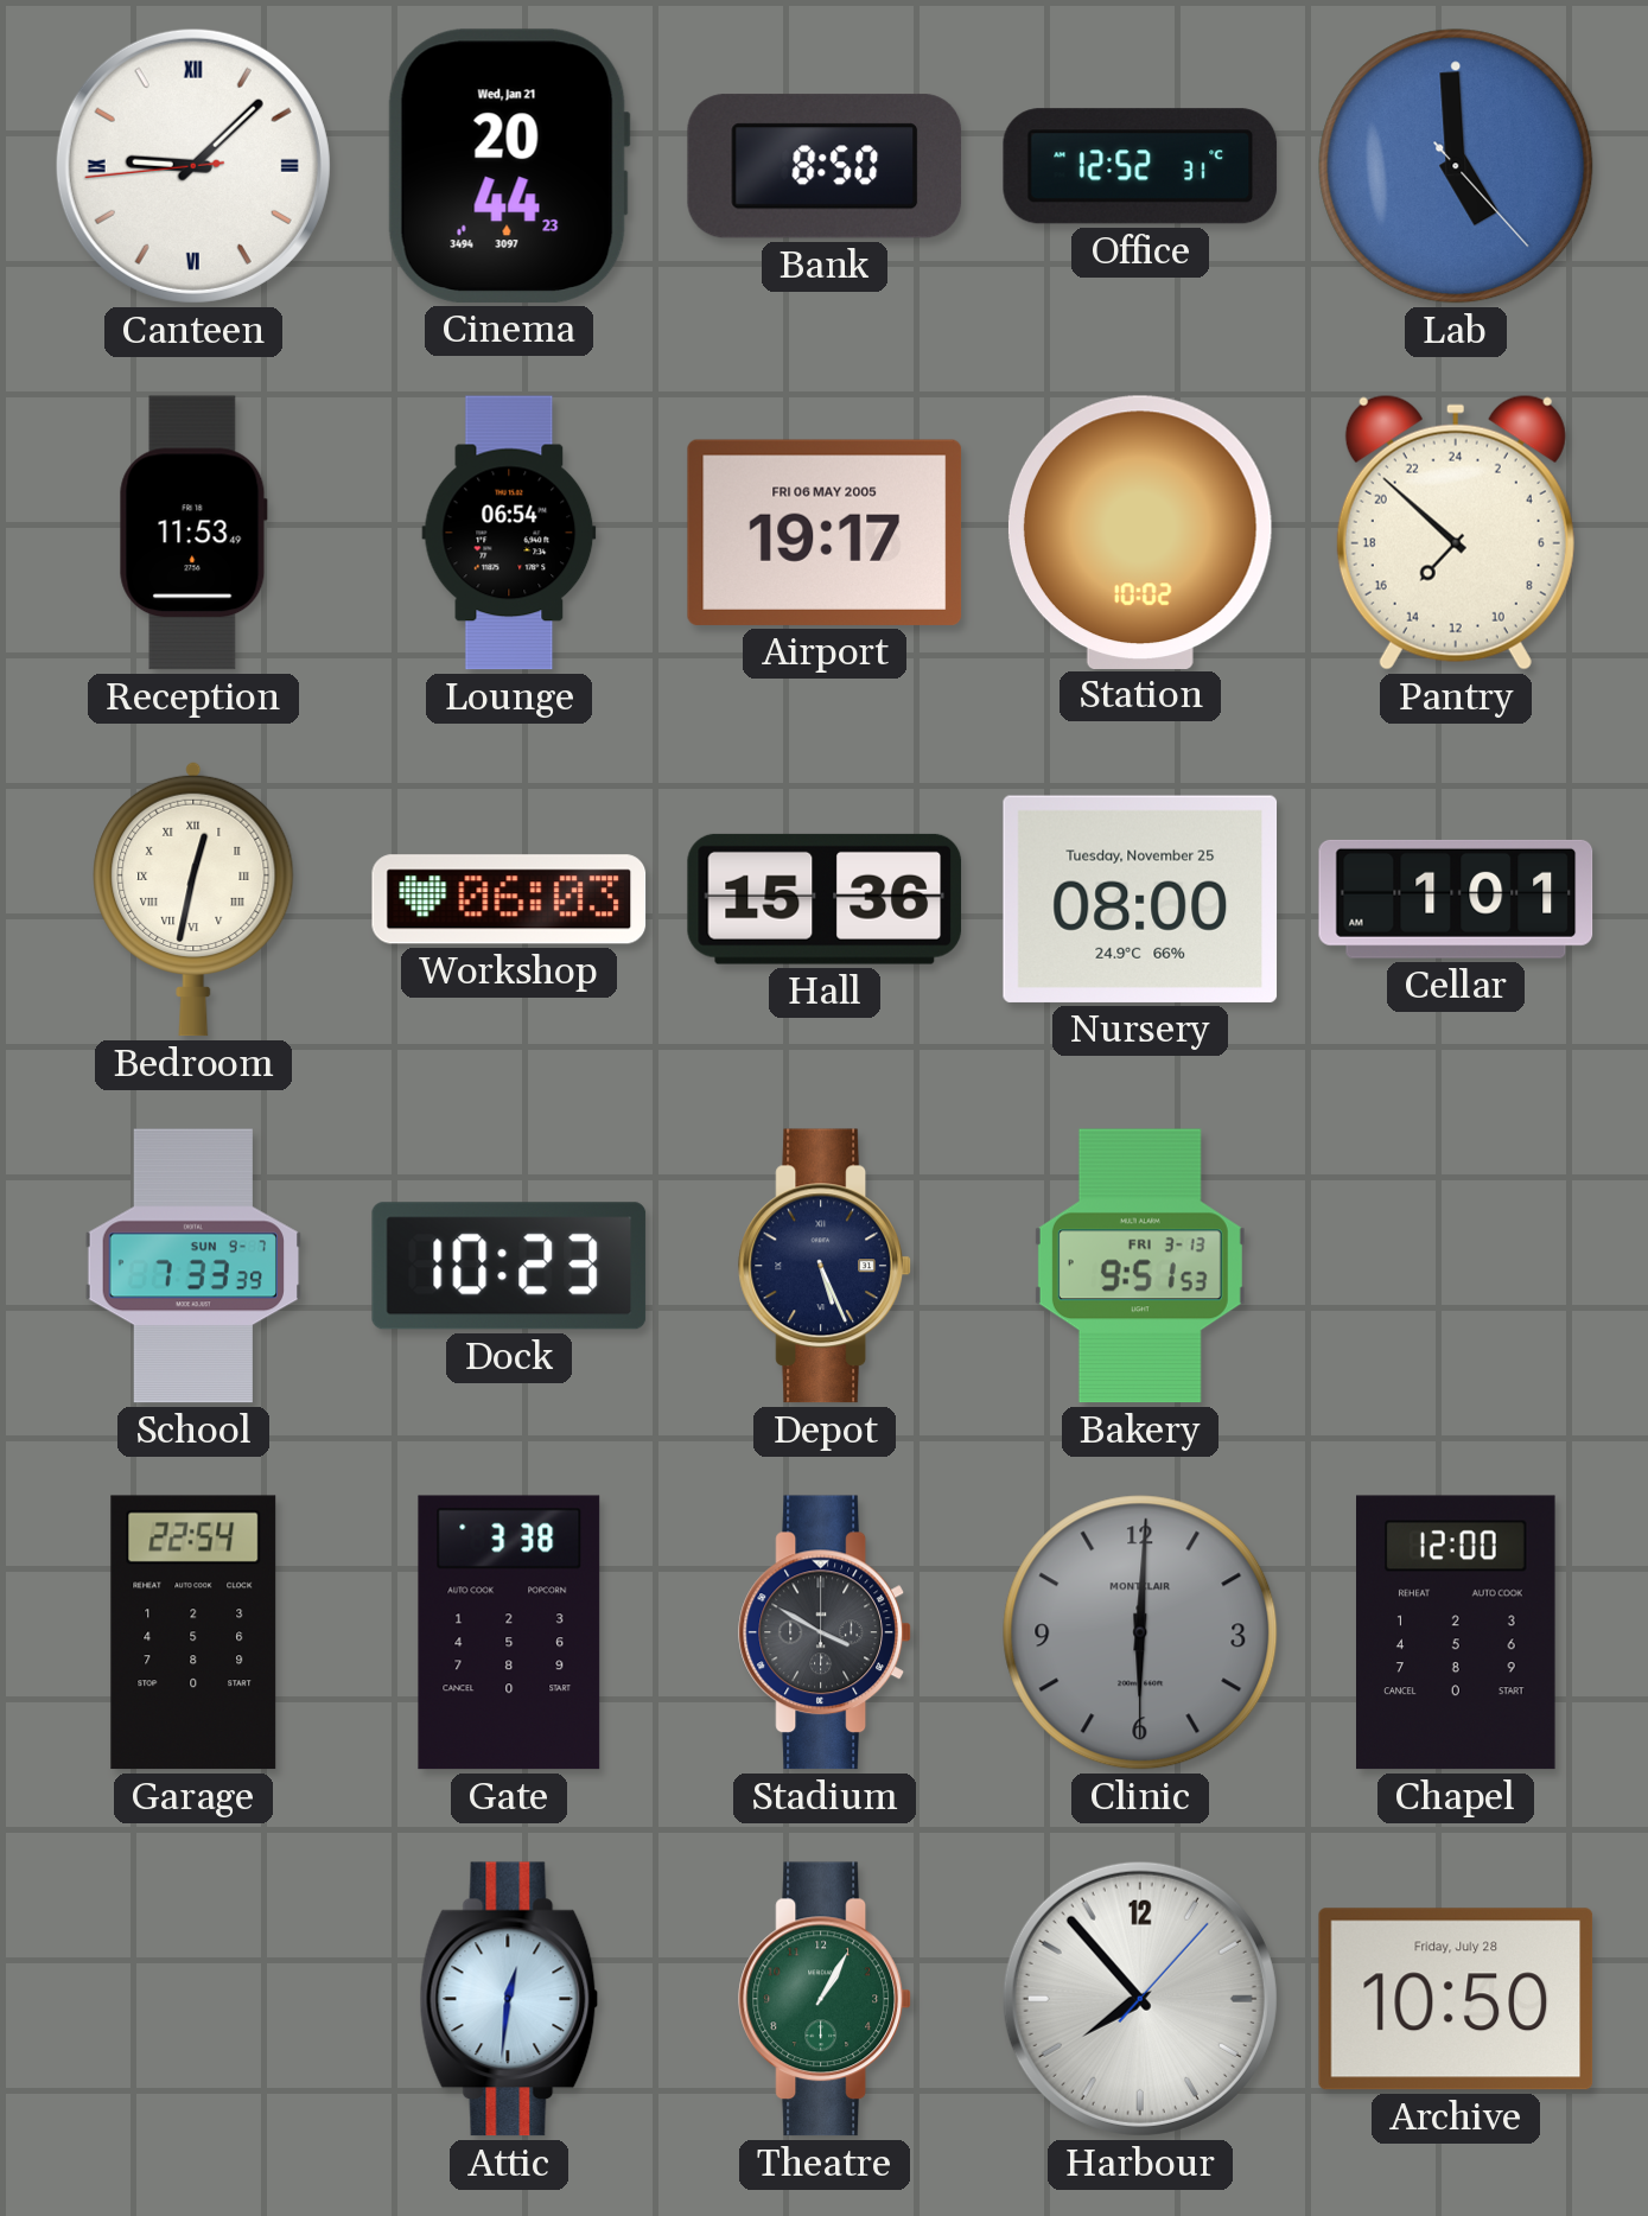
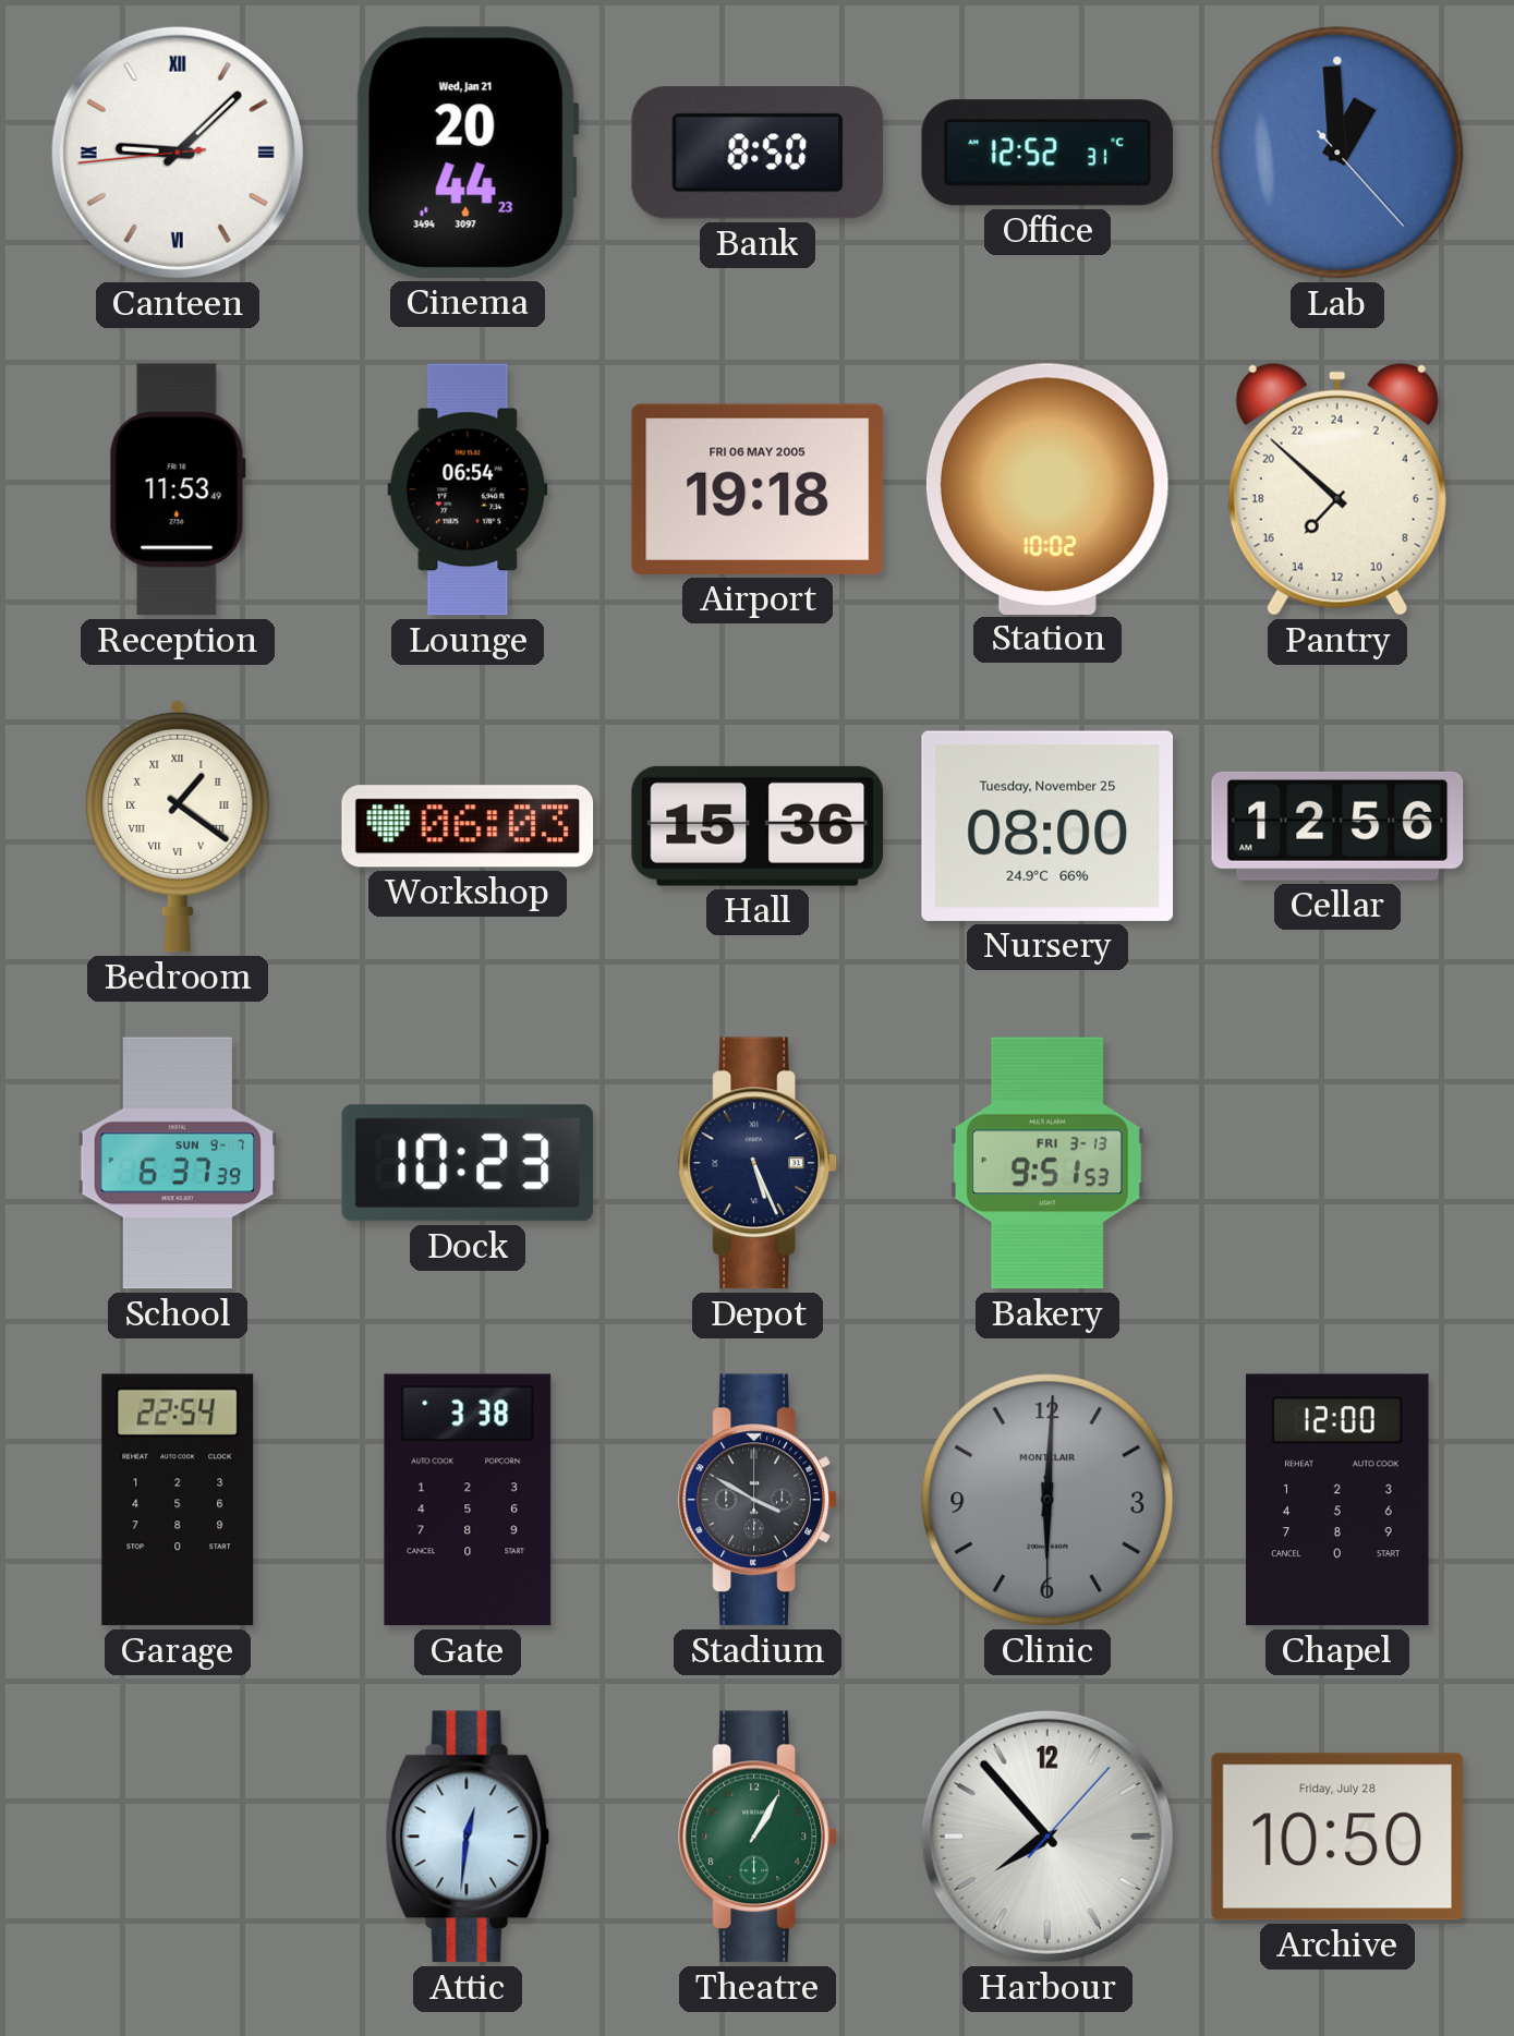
Lab: 4:59 -> 12:59
Airport: 19:17 -> 19:18
Bedroom: 12:32 -> 1:21
Cellar: 1:01 -> 12:56
School: 7:33 -> 6:37
